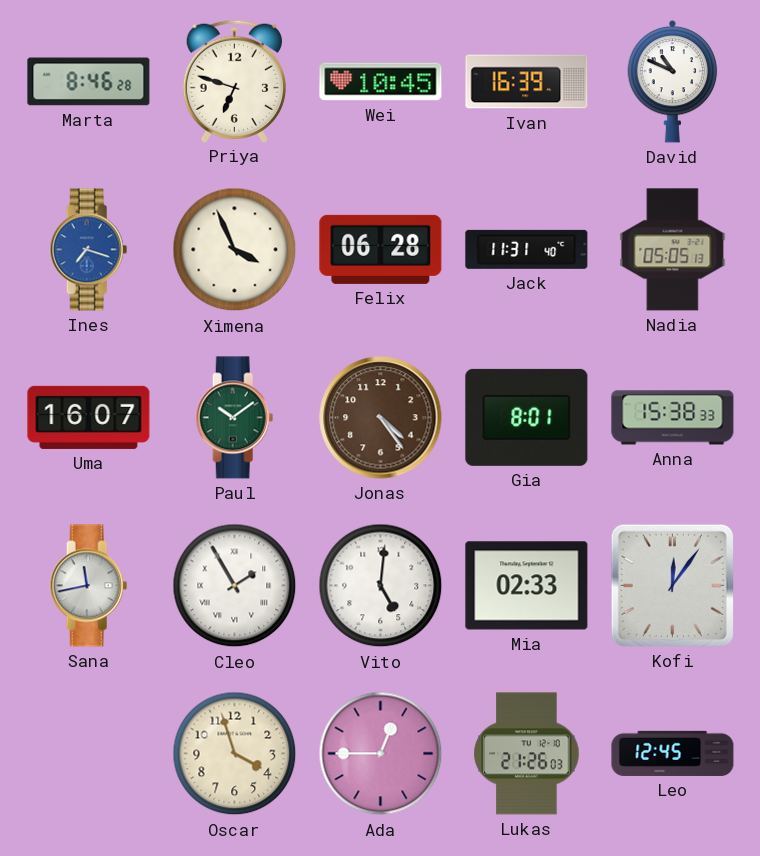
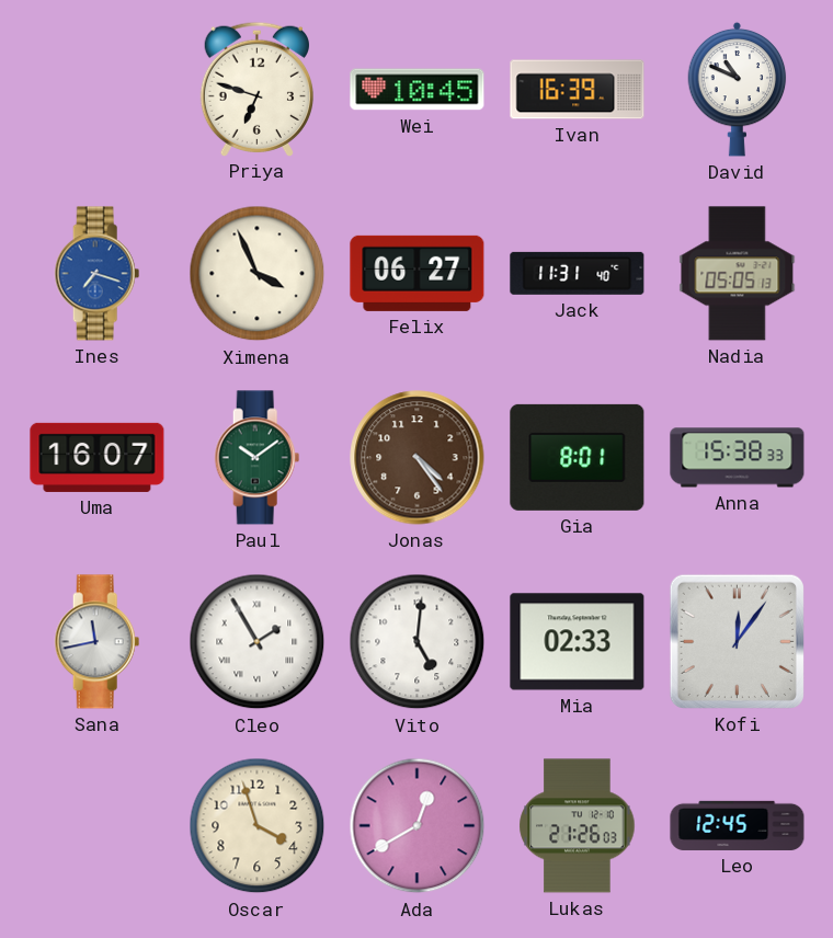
Marta: 8:46 -> none
Felix: 06:28 -> 06:27
Ada: 12:45 -> 12:40
